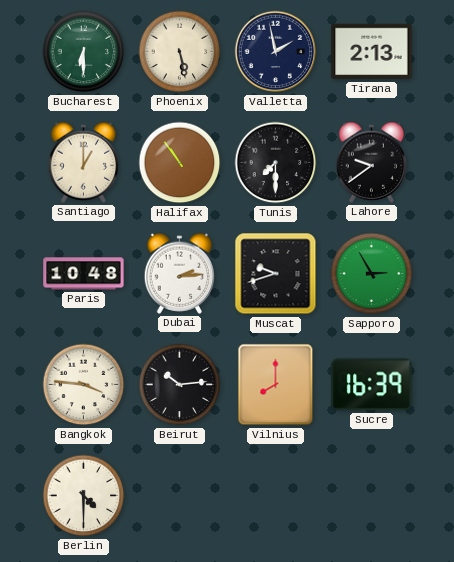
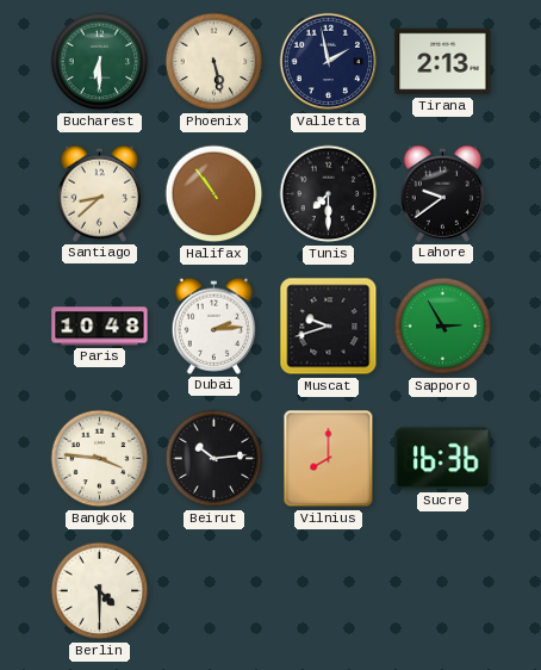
Santiago: 1:00 -> 8:38
Sucre: 16:39 -> 16:36
